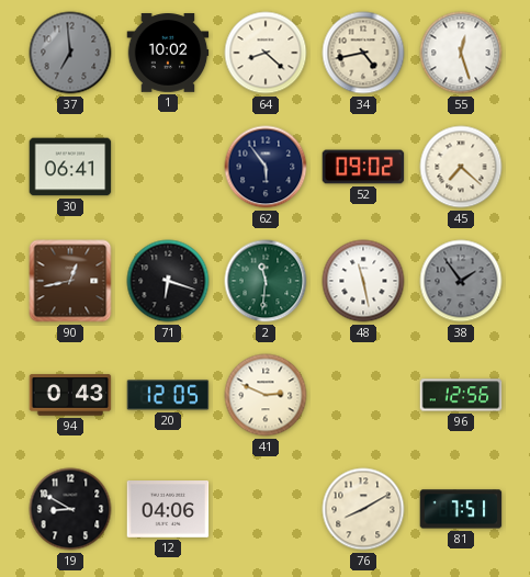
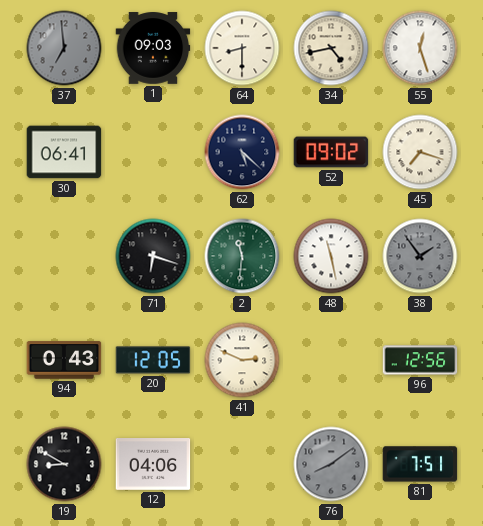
1: 10:02 -> 09:03
64: 8:22 -> 8:30
62: 5:54 -> 5:22
45: 7:22 -> 7:18
90: 12:43 -> none
76: 8:10 -> 8:09
76 dial: cream -> grey
